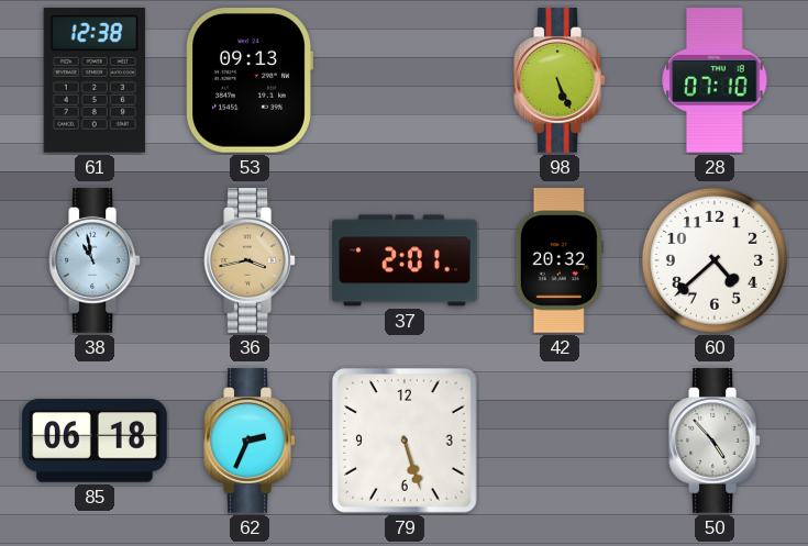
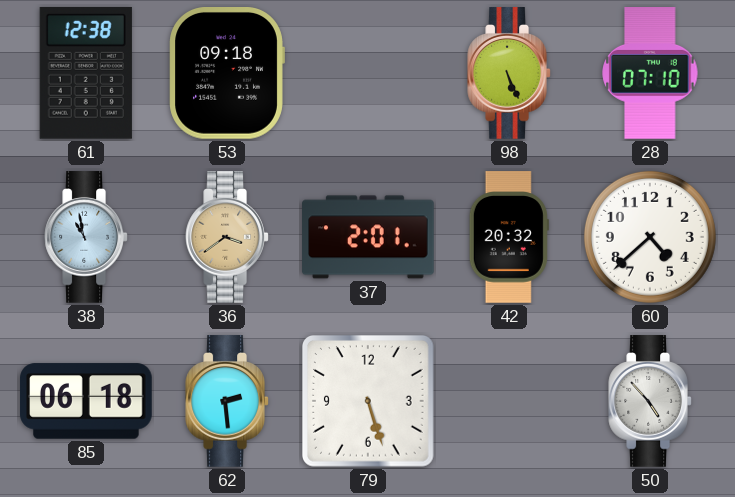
53: 09:13 -> 09:18
36: 3:43 -> 3:39
62: 2:34 -> 2:29
